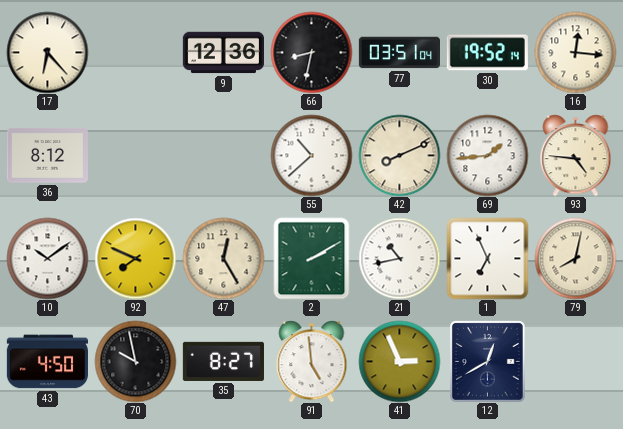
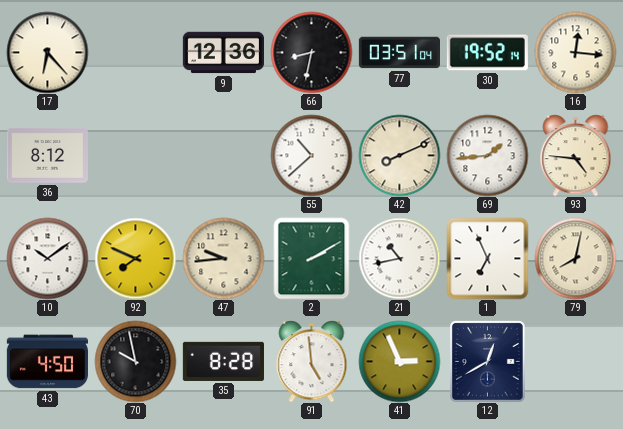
47: 12:25 -> 9:44
35: 8:27 -> 8:28
